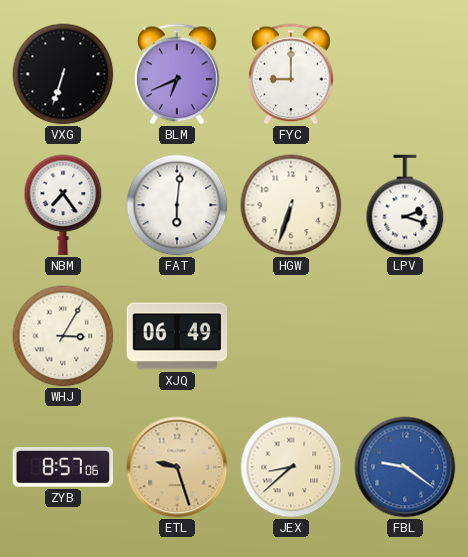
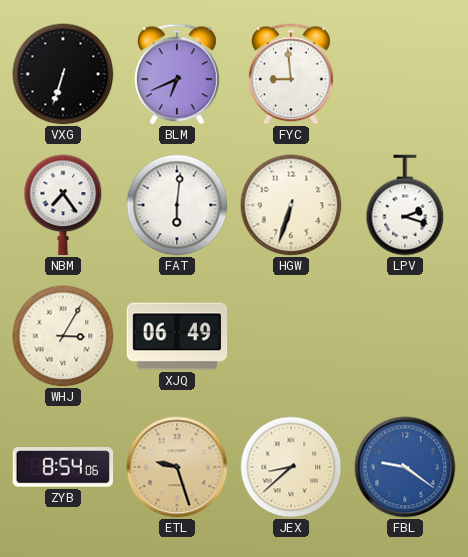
FYC: 9:00 -> 8:59
ZYB: 8:57 -> 8:54
